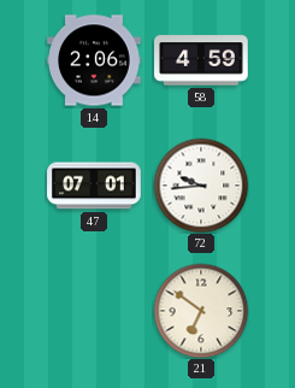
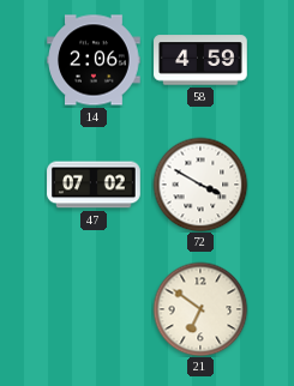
47: 07:01 -> 07:02
72: 9:44 -> 3:50
